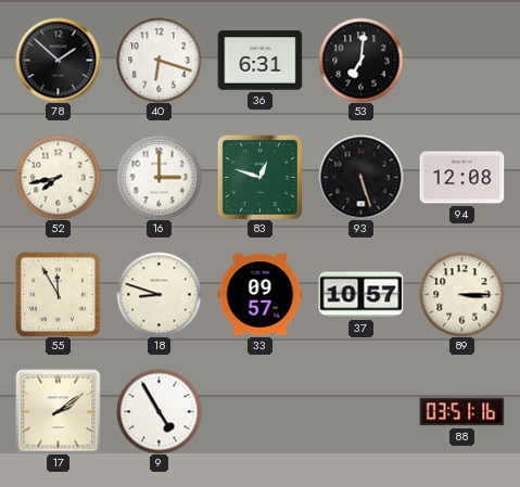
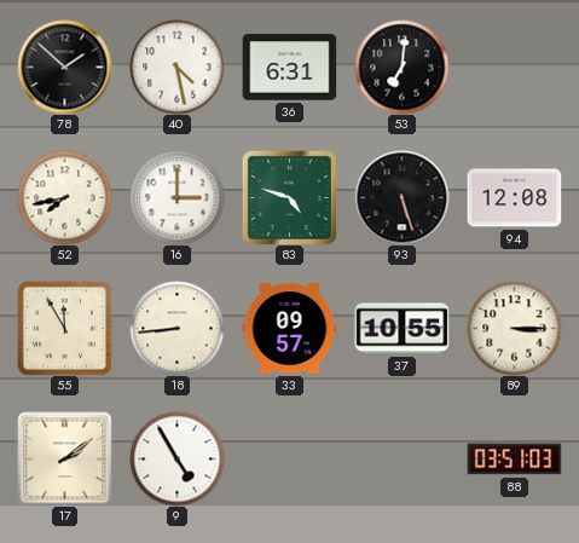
40: 6:18 -> 4:28
83: 12:48 -> 4:48
18: 8:48 -> 8:44
37: 10:57 -> 10:55
88: 03:51:16 -> 03:51:03
